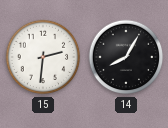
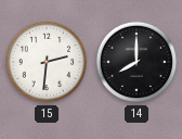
14: 8:05 -> 8:00
